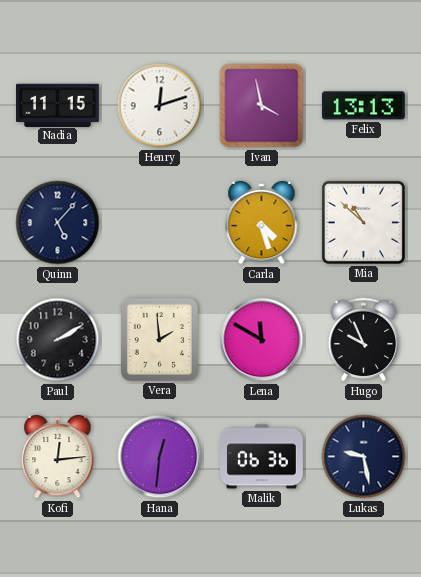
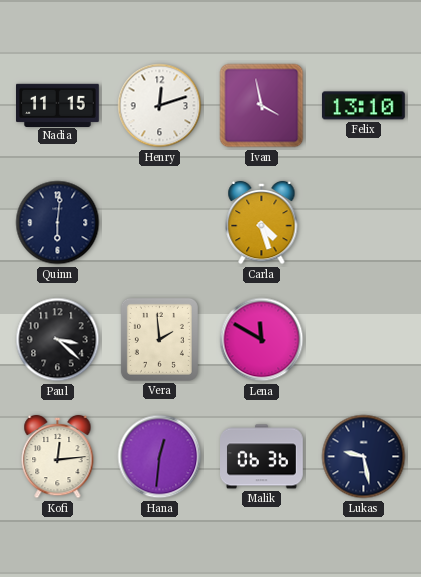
Felix: 13:13 -> 13:10
Quinn: 5:07 -> 6:01
Mia: 10:52 -> none
Paul: 2:10 -> 3:22
Hugo: 9:56 -> none
